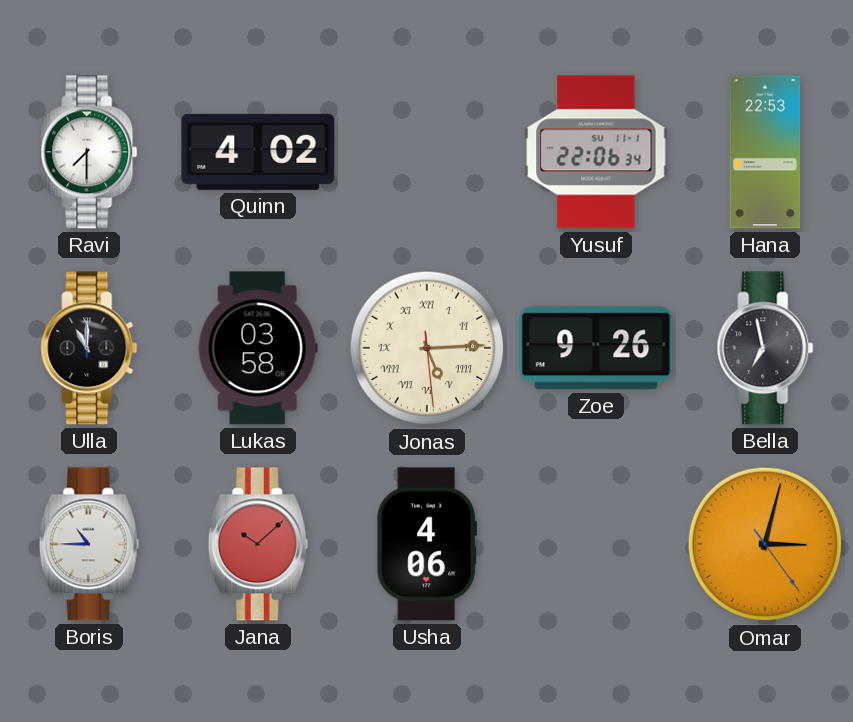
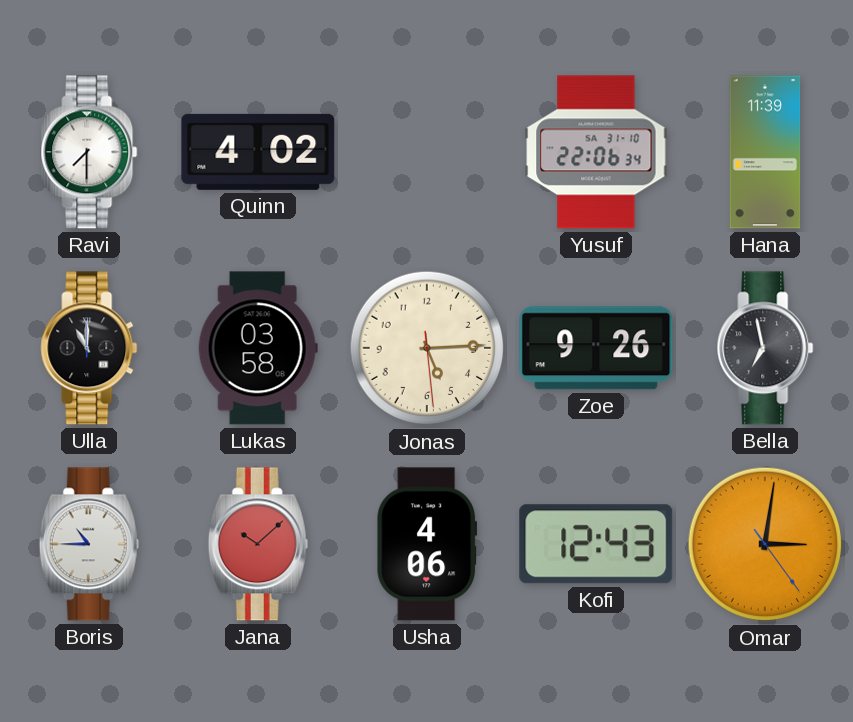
Yusuf date: SU 11-1 -> SA 31-10
Hana: 22:53 -> 11:39
Jonas numerals: Roman -> Arabic
Kofi: none -> 12:43
Omar: 3:02 -> 3:01
